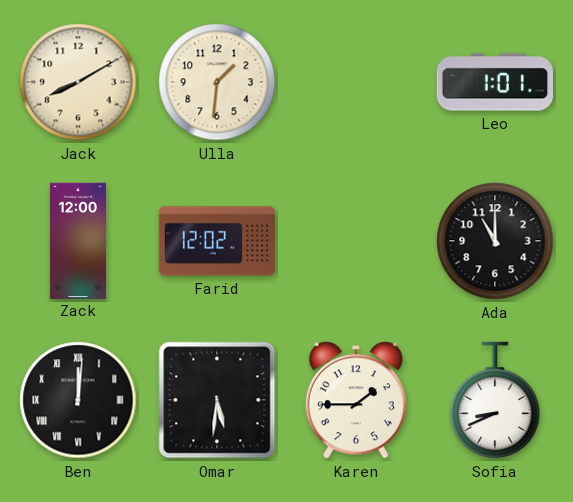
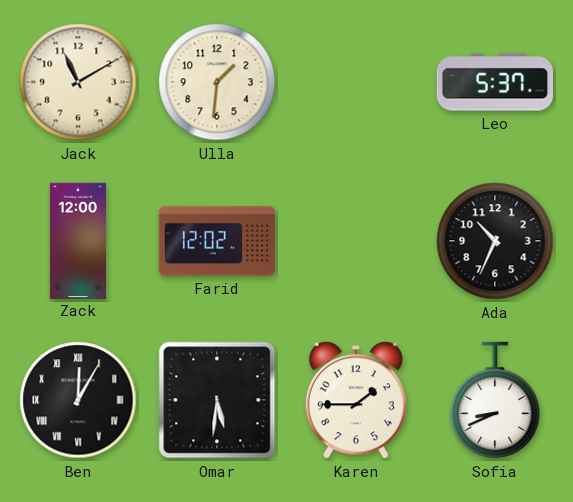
Jack: 8:10 -> 11:10
Leo: 1:01 -> 5:37
Ada: 11:00 -> 10:34
Ben: 12:01 -> 12:05
